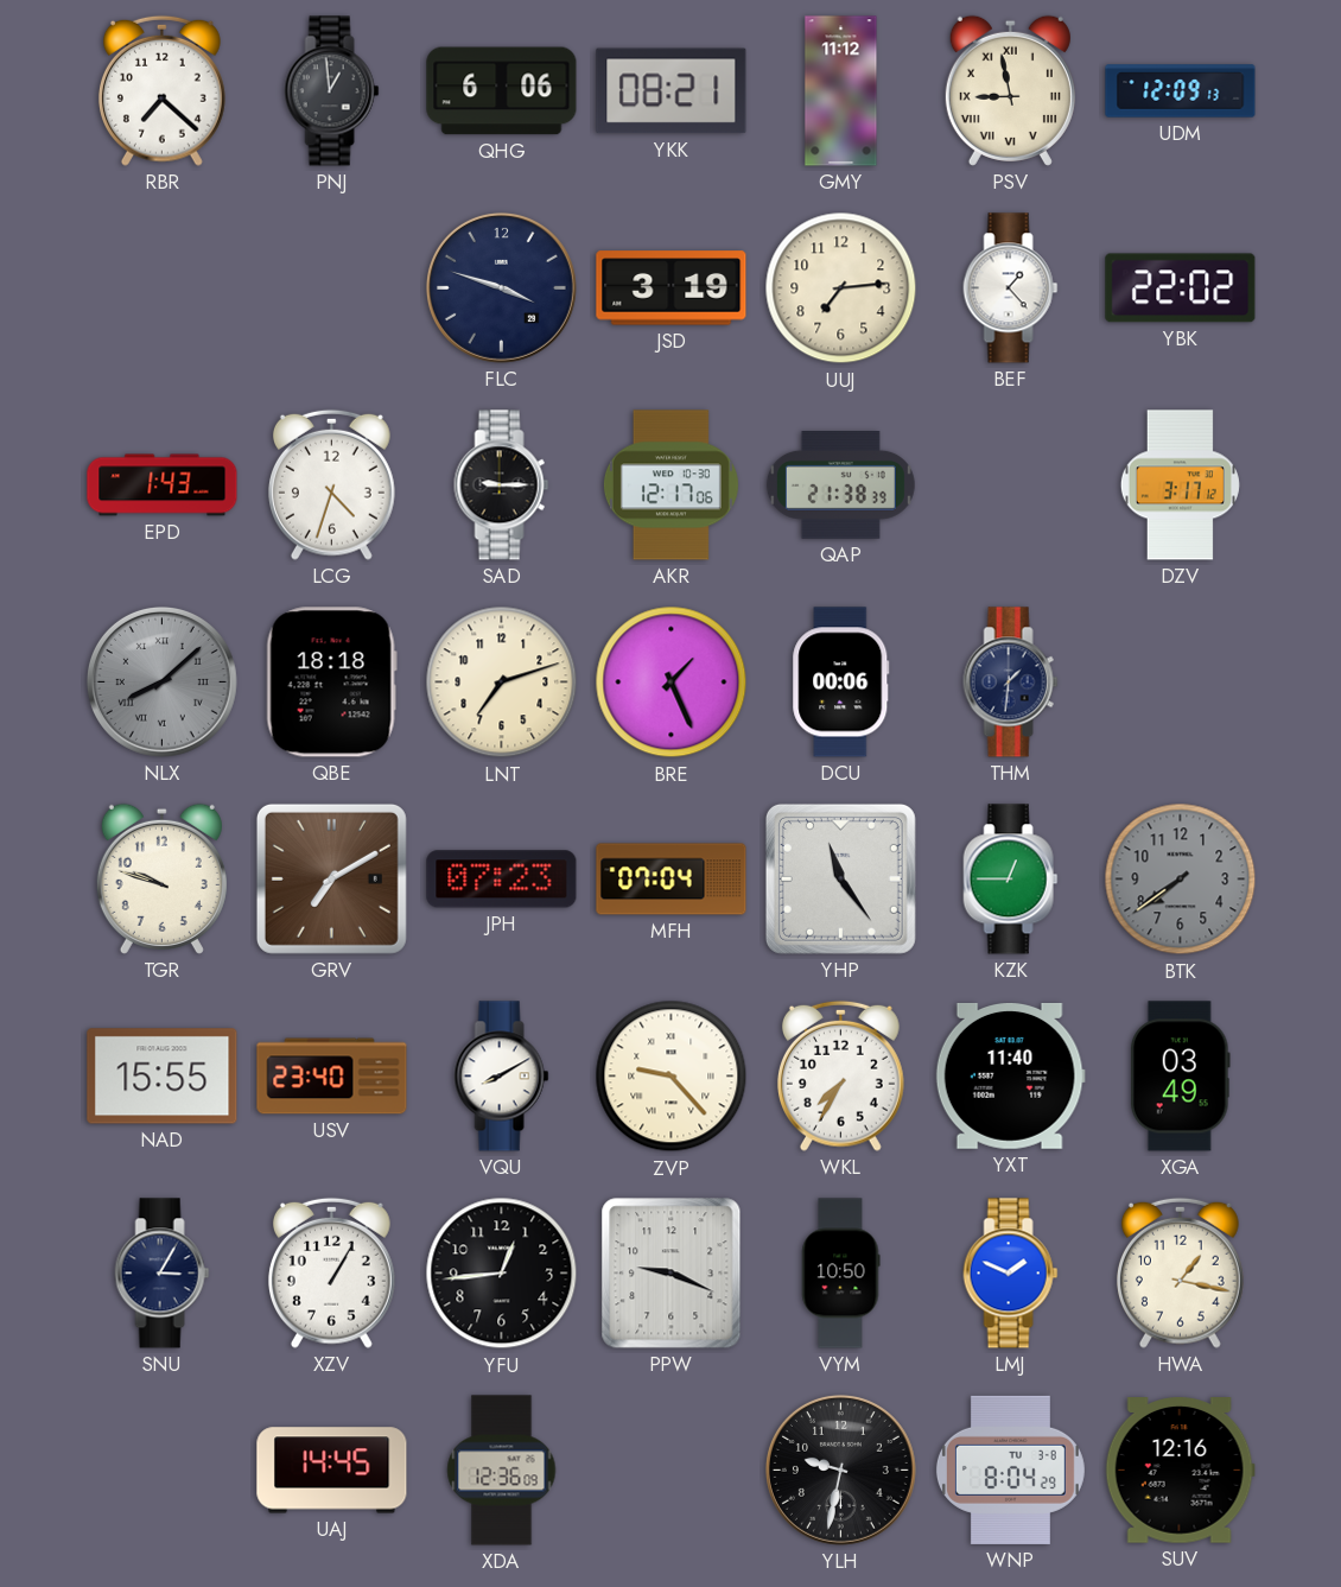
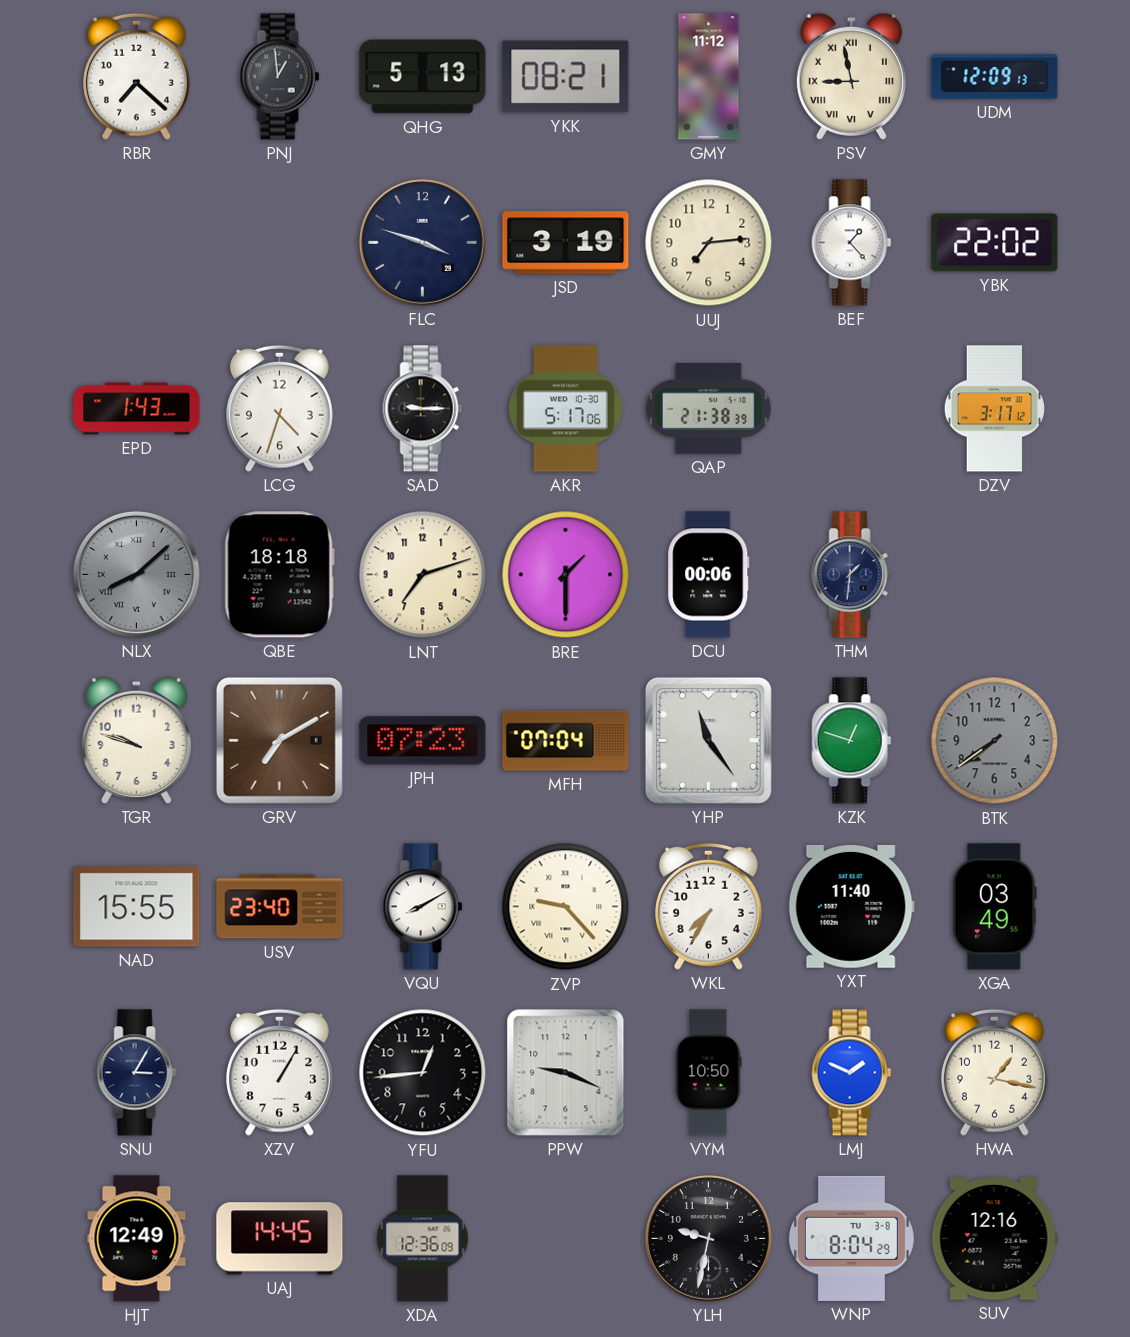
QHG: 6:06 -> 5:13
AKR: 12:17 -> 5:17
BRE: 1:26 -> 1:30
KZK: 12:45 -> 12:48
HJT: none -> 12:49
